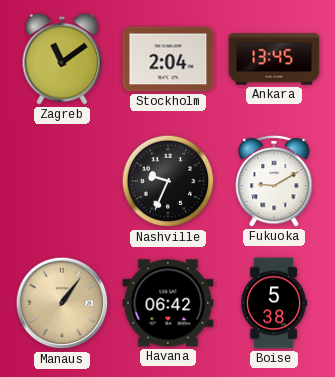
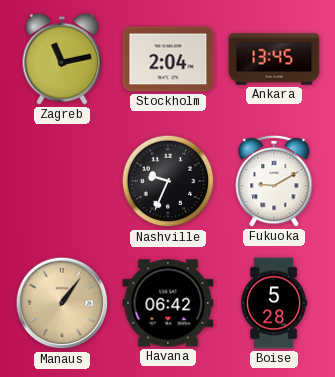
Zagreb: 11:09 -> 11:13
Boise: 5:38 -> 5:28
